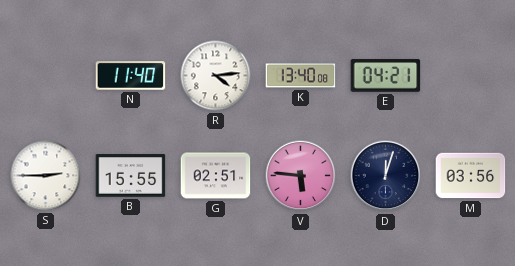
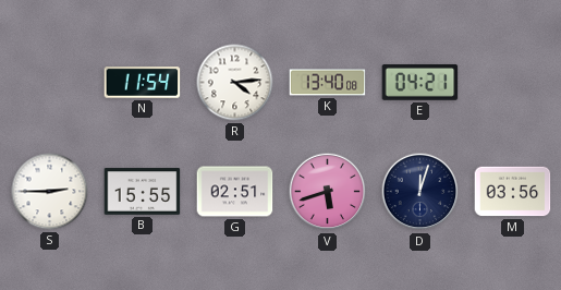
N: 11:40 -> 11:54
V: 5:46 -> 5:42
